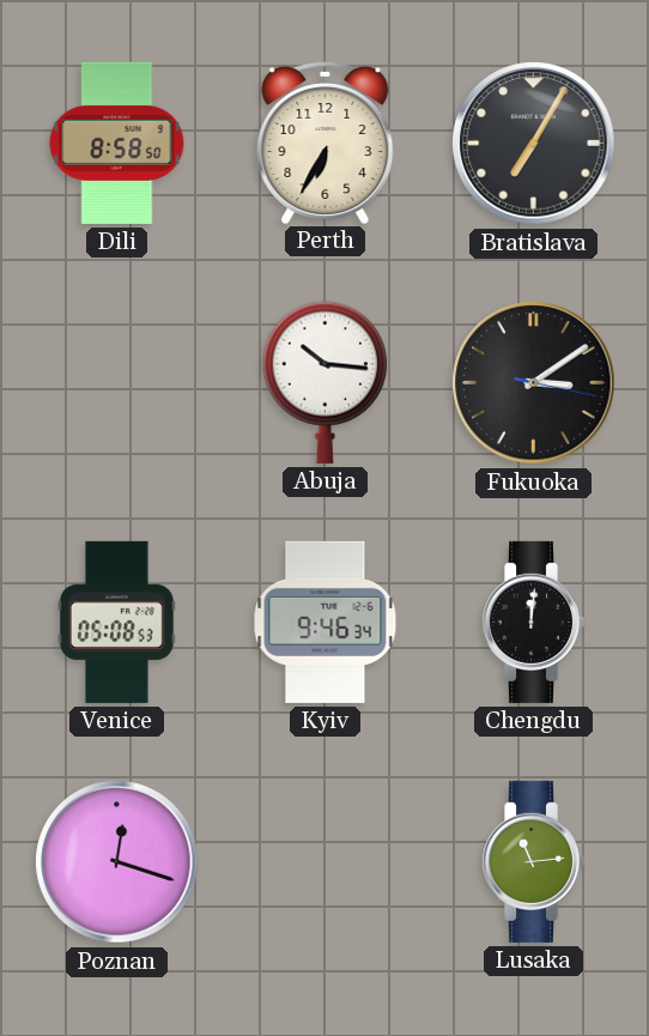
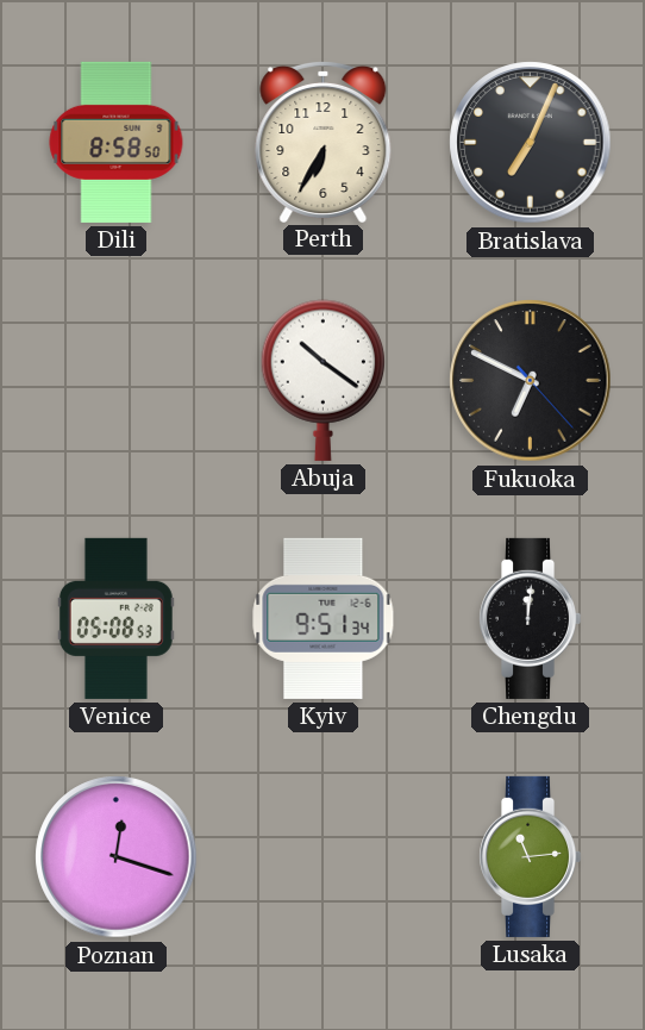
Bratislava: 7:05 -> 7:04
Abuja: 10:16 -> 10:21
Fukuoka: 3:09 -> 6:49
Kyiv: 9:46 -> 9:51
